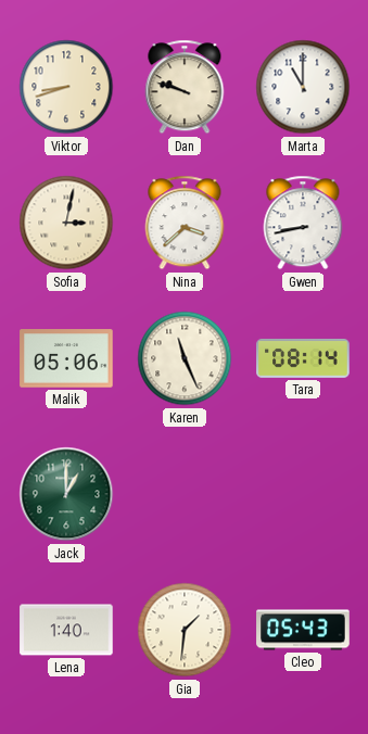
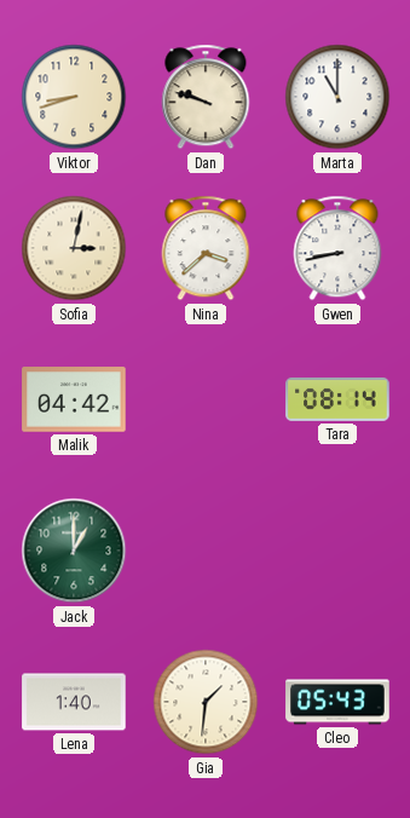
Malik: 05:06 -> 04:42
Karen: 11:26 -> none
